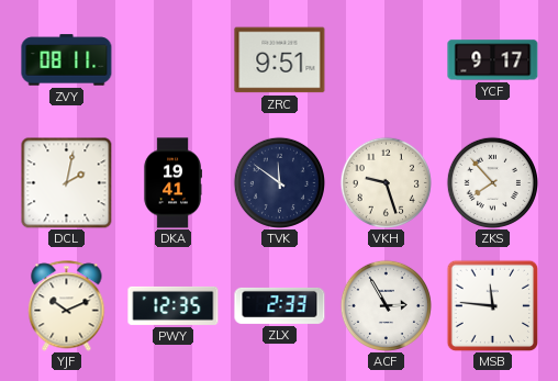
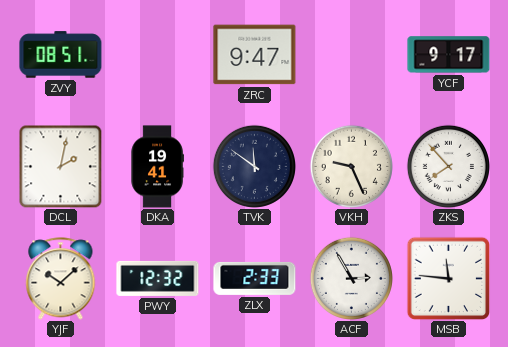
ZVY: 08:11 -> 08:51
ZRC: 9:51 -> 9:47
VKH: 9:27 -> 9:26
YJF: 10:11 -> 10:08
PWY: 12:35 -> 12:32
